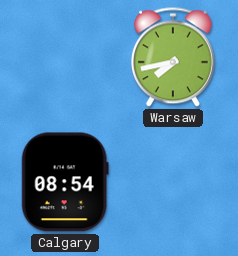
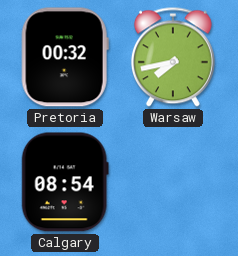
Pretoria: none -> 00:32
